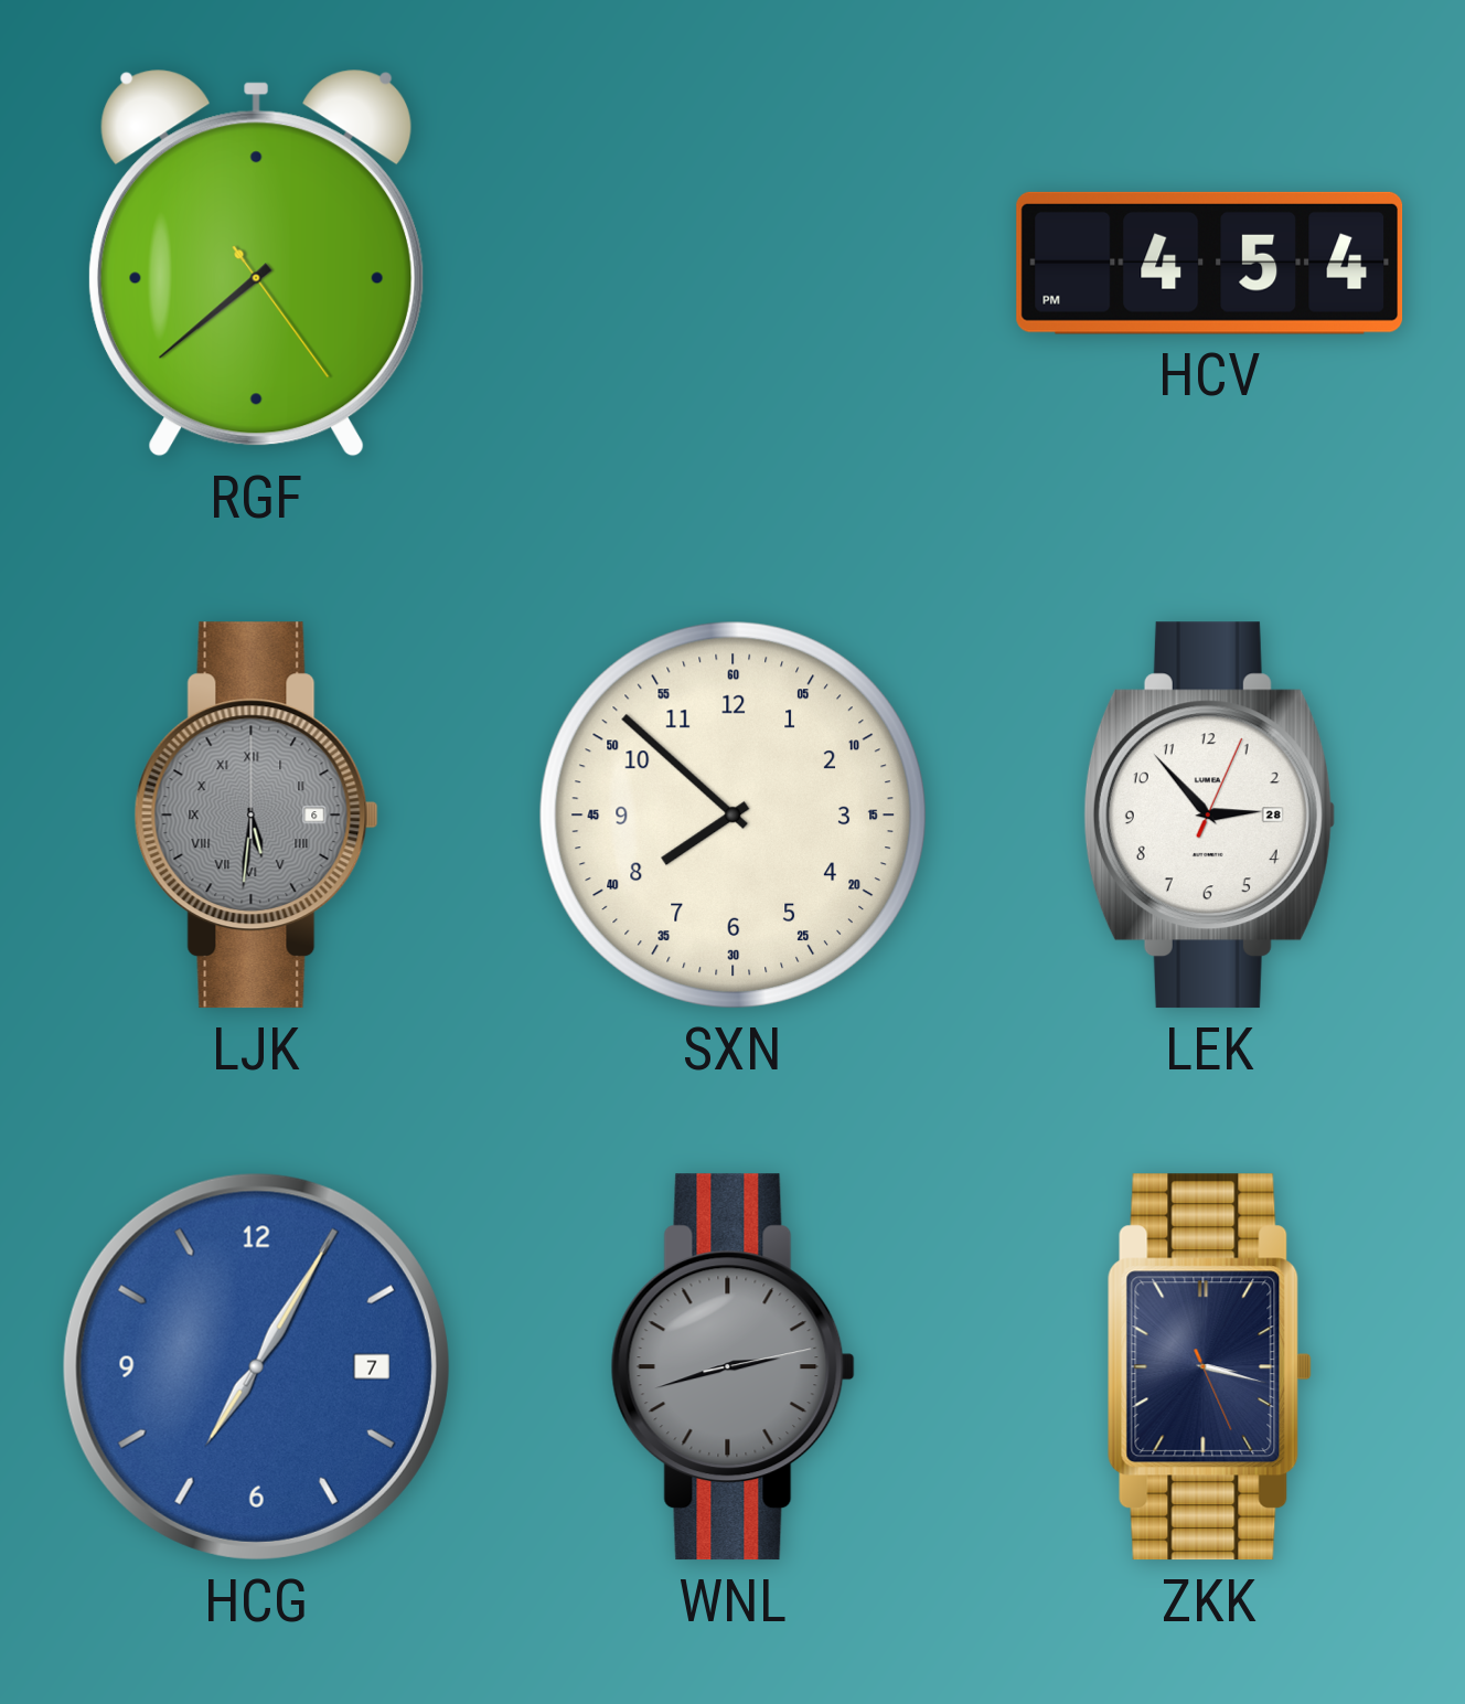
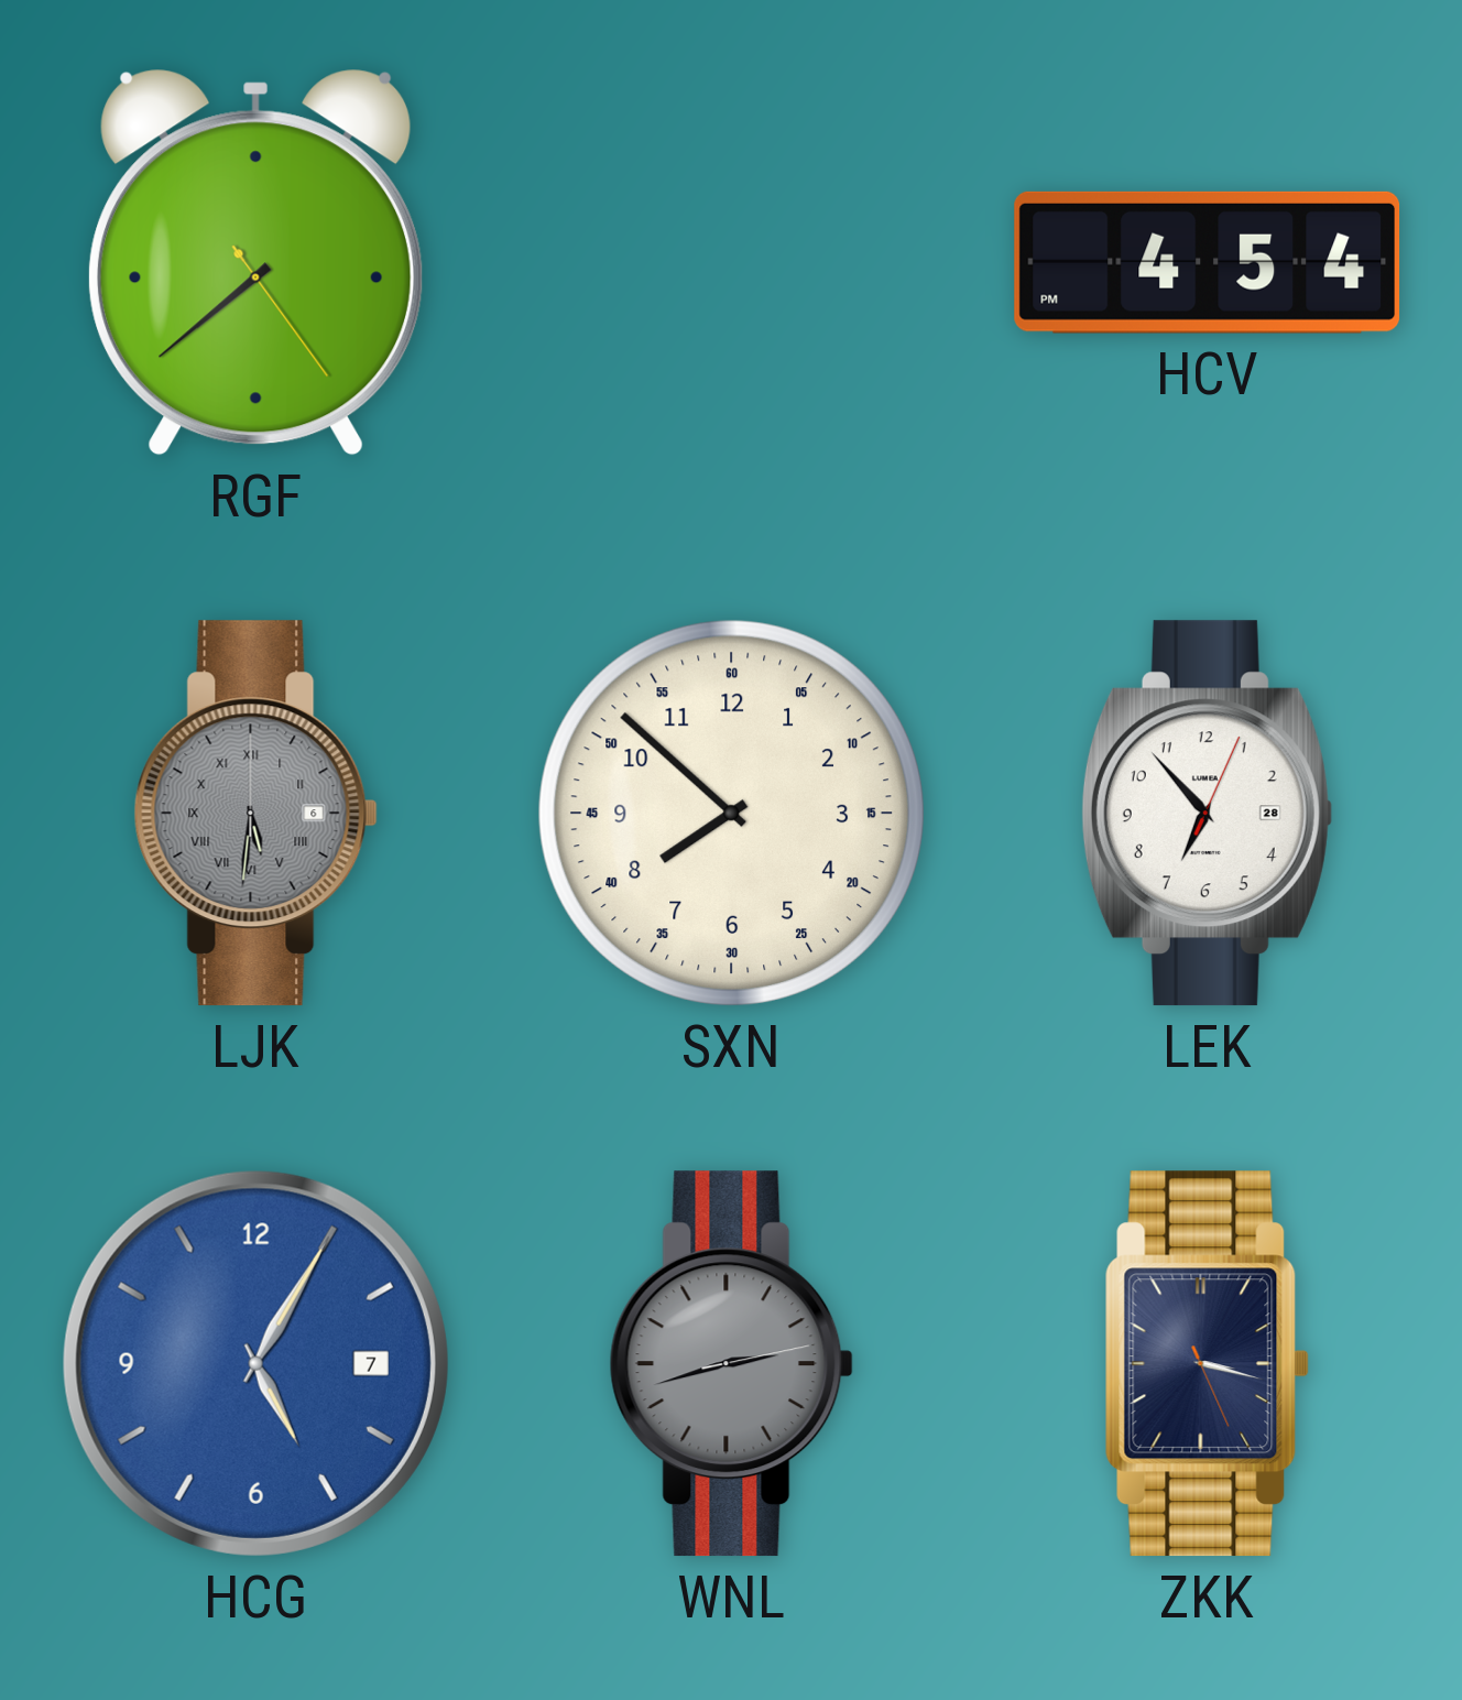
LEK: 2:53 -> 6:53
HCG: 7:05 -> 5:05
